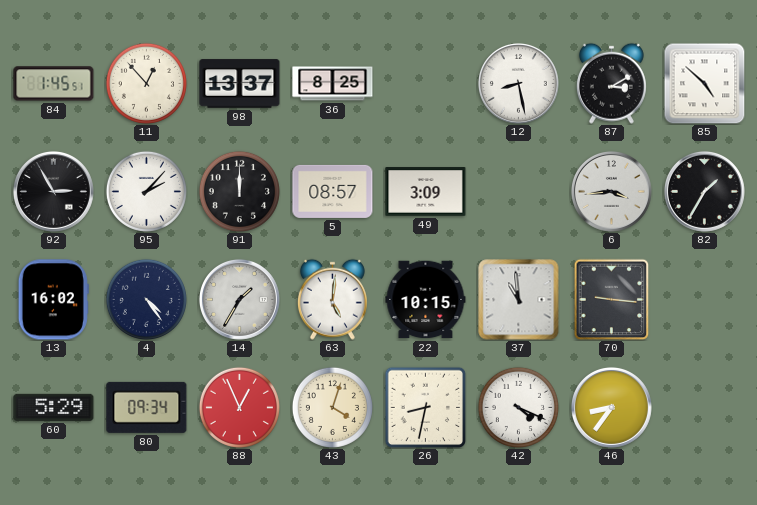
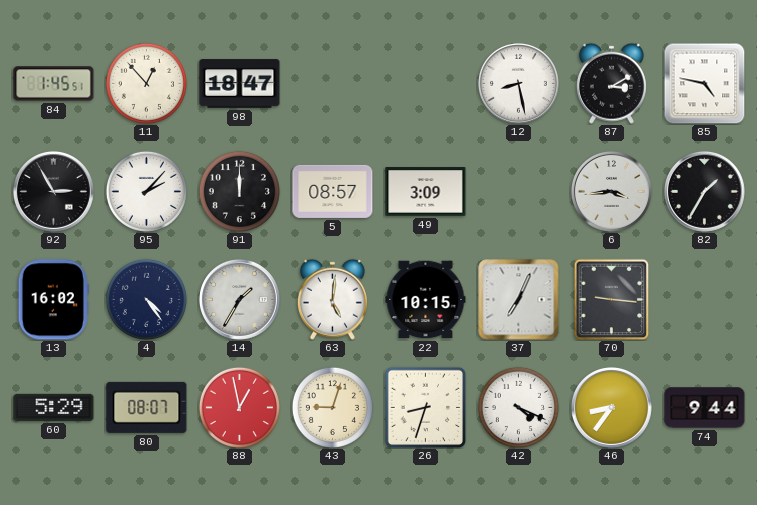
98: 13:37 -> 18:47
36: 8:25 -> none
85: 4:52 -> 4:47
37: 10:59 -> 7:04
80: 09:34 -> 08:07
88: 12:56 -> 12:58
43: 4:03 -> 9:03
26: 8:32 -> 8:33
74: none -> 9:44
